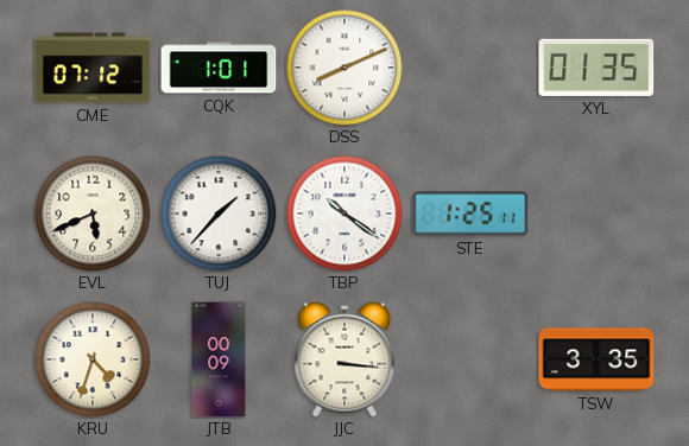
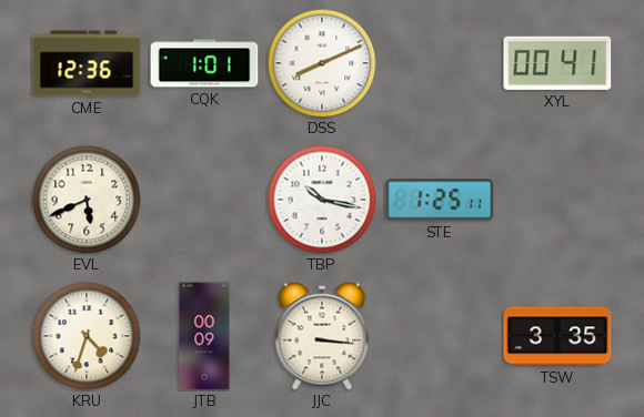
CME: 07:12 -> 12:36
XYL: 01:35 -> 00:41
TUJ: 1:37 -> none
TBP: 10:21 -> 10:17
